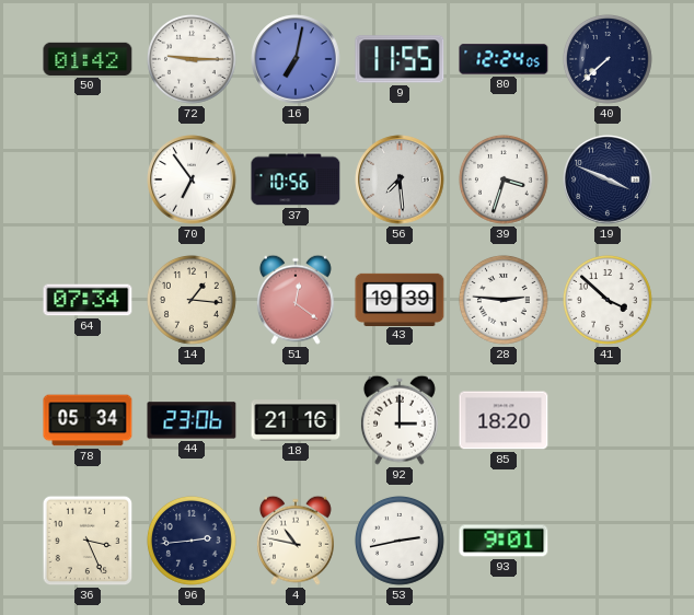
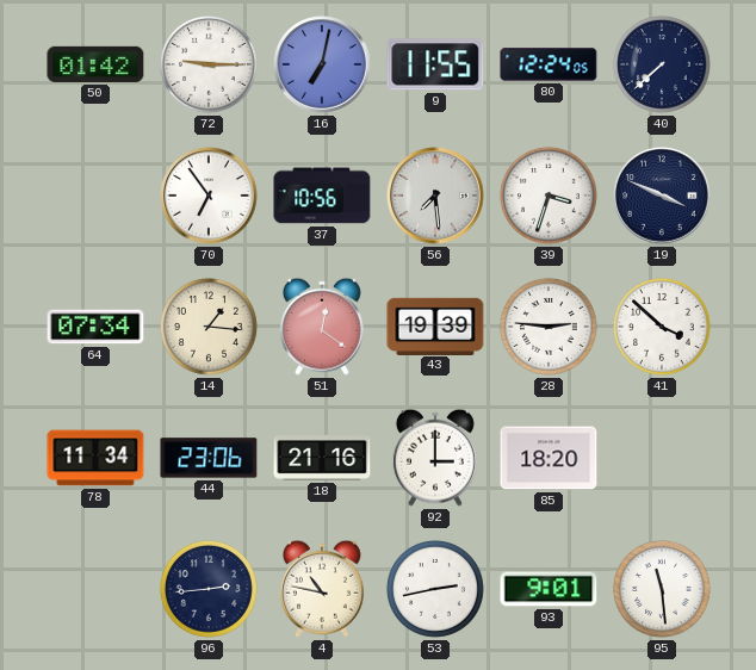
78: 05:34 -> 11:34
36: 3:26 -> none
95: none -> 11:29
